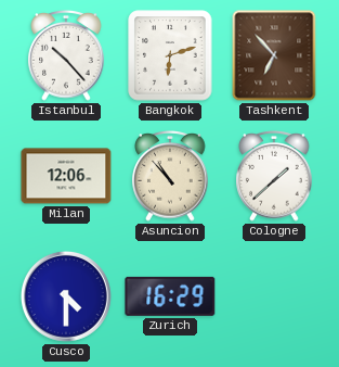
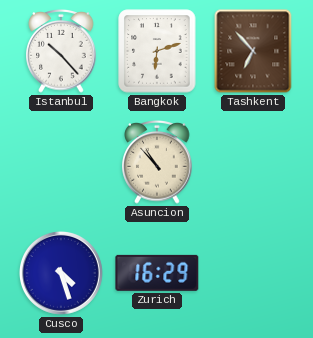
Milan: 12:06 -> none
Cologne: 1:38 -> none
Cusco: 4:30 -> 4:27
